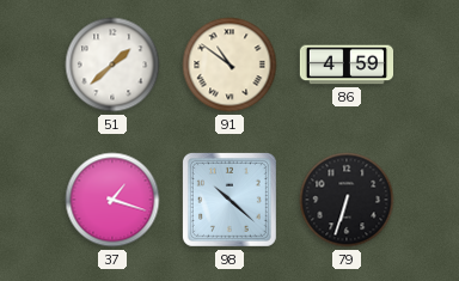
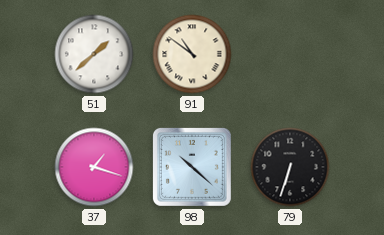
86: 4:59 -> none
